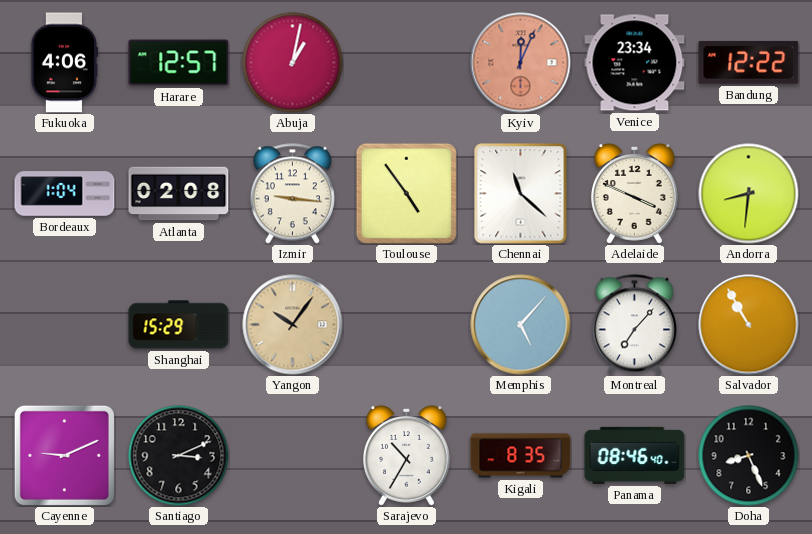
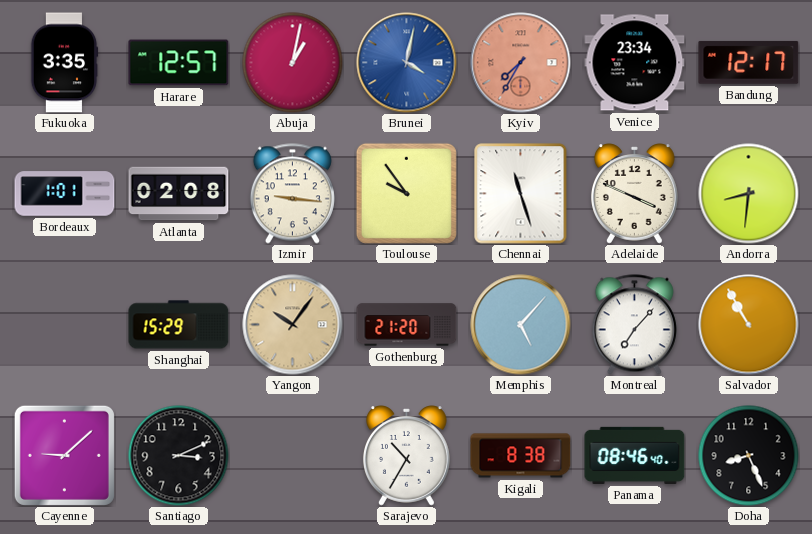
Fukuoka: 4:06 -> 3:35
Brunei: none -> 4:02
Kyiv: 12:04 -> 7:35
Bandung: 12:22 -> 12:17
Bordeaux: 1:04 -> 1:01
Toulouse: 4:54 -> 9:54
Chennai: 11:22 -> 11:27
Gothenburg: none -> 21:20
Cayenne: 9:11 -> 9:08
Kigali: 8:35 -> 8:38
